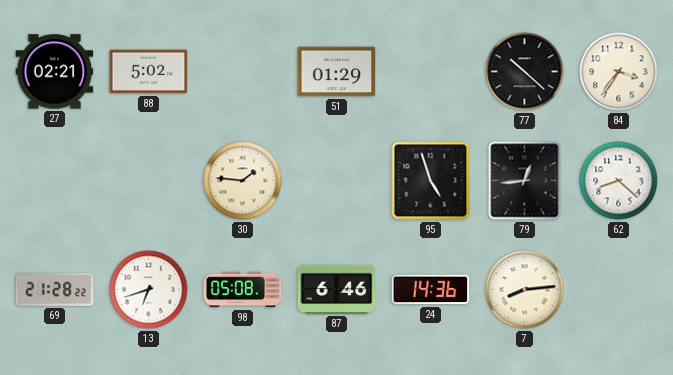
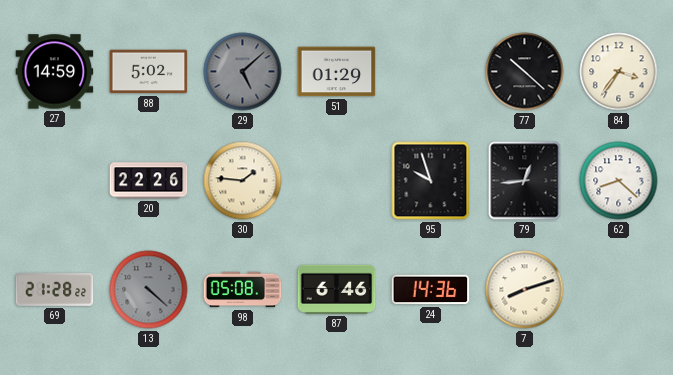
27: 02:21 -> 14:59
29: none -> 5:08
20: none -> 22:26
95: 4:57 -> 9:57
13: 6:42 -> 4:22
13 dial: white -> grey
7: 8:14 -> 8:12
